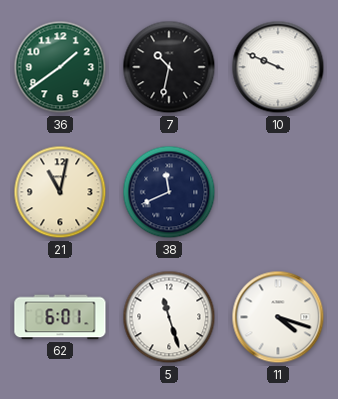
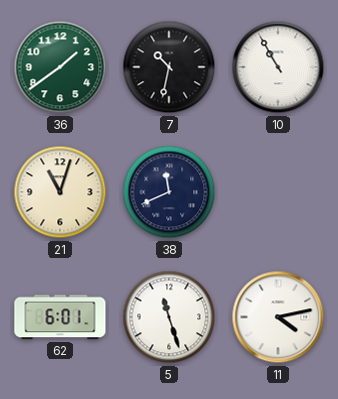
10: 9:49 -> 10:55
21: 11:02 -> 11:03
11: 4:18 -> 4:13
